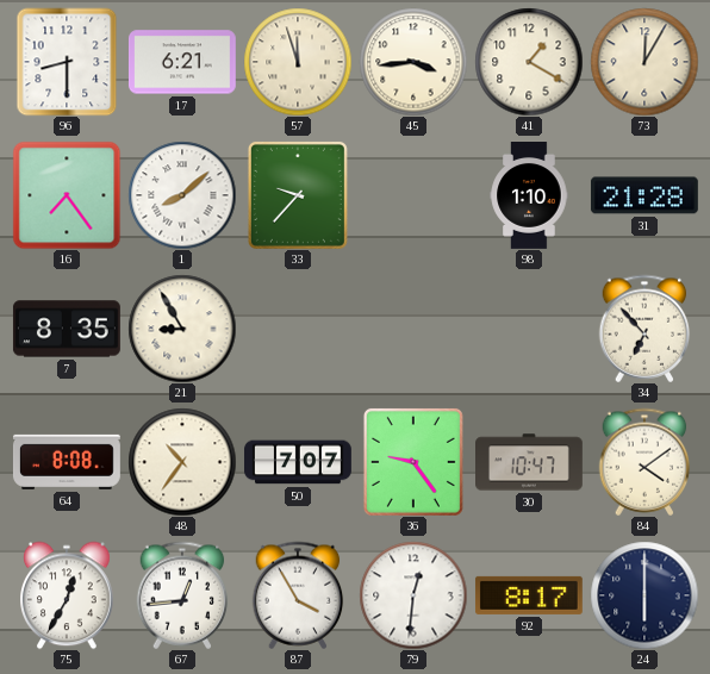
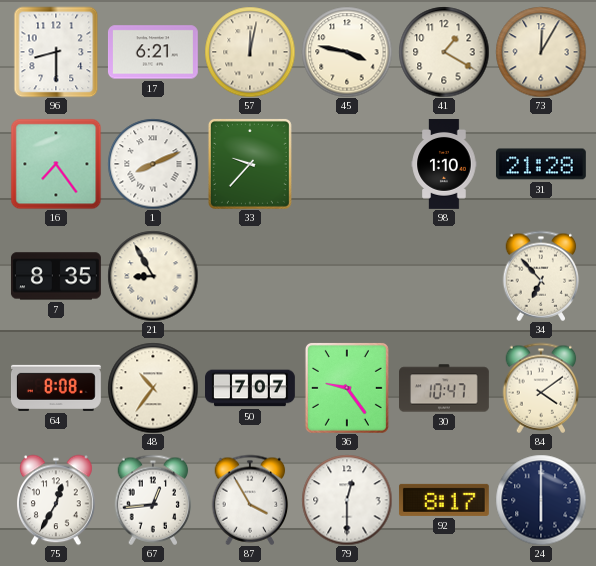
57: 11:57 -> 12:02
45: 3:44 -> 3:47
1: 8:08 -> 8:11
79: 12:31 -> 12:30
